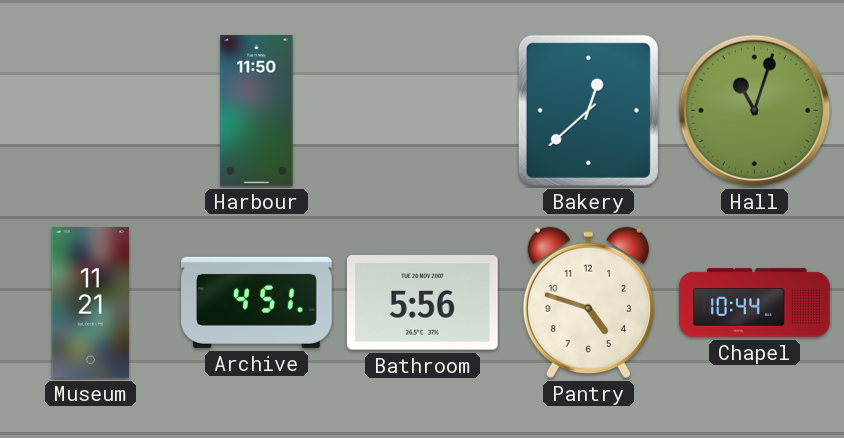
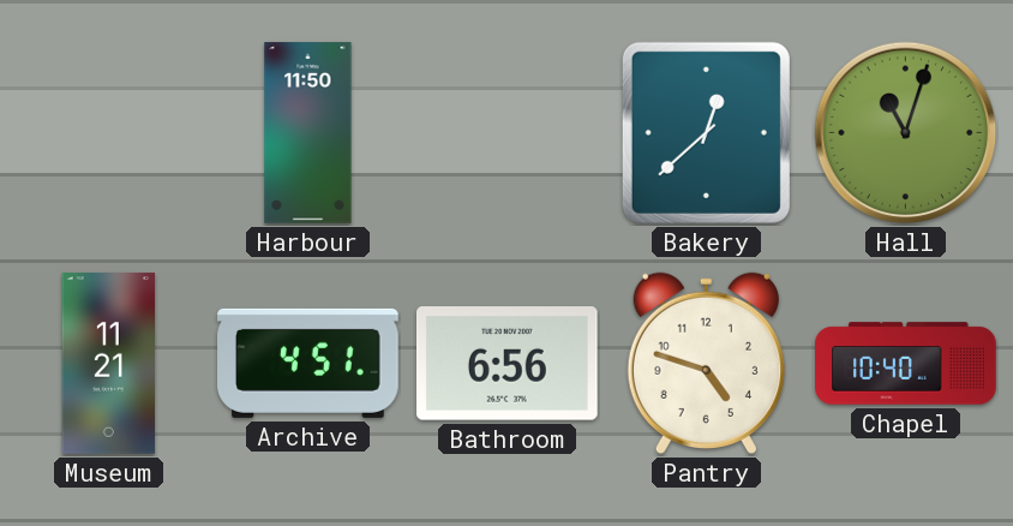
Bathroom: 5:56 -> 6:56
Chapel: 10:44 -> 10:40
